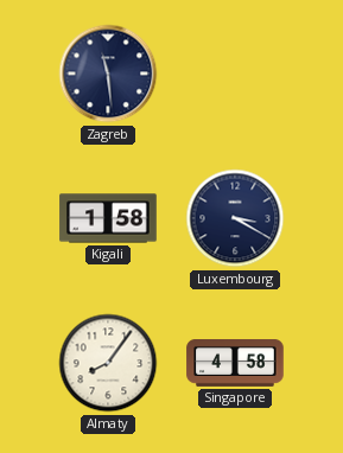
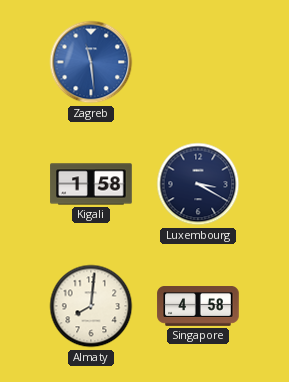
Zagreb dial: navy -> blue
Almaty: 8:06 -> 8:01
